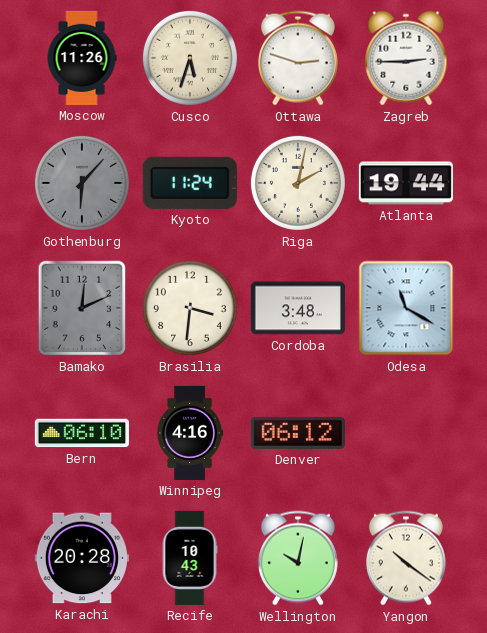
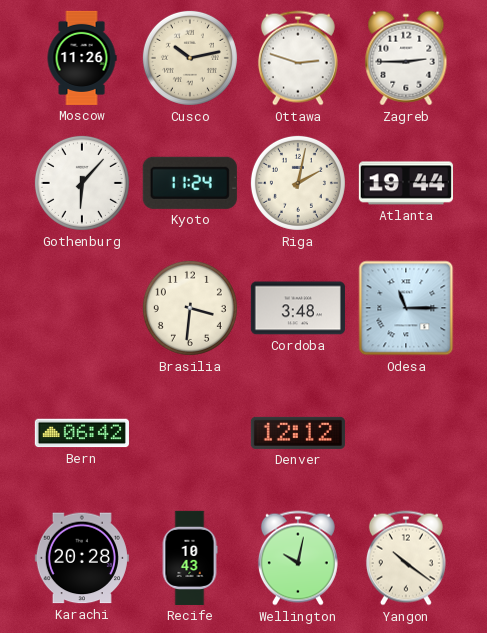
Cusco: 5:33 -> 10:13
Gothenburg dial: grey -> white
Bamako: 12:11 -> none
Odesa: 11:20 -> 11:15
Bern: 06:10 -> 06:42
Winnipeg: 4:16 -> none
Denver: 06:12 -> 12:12
